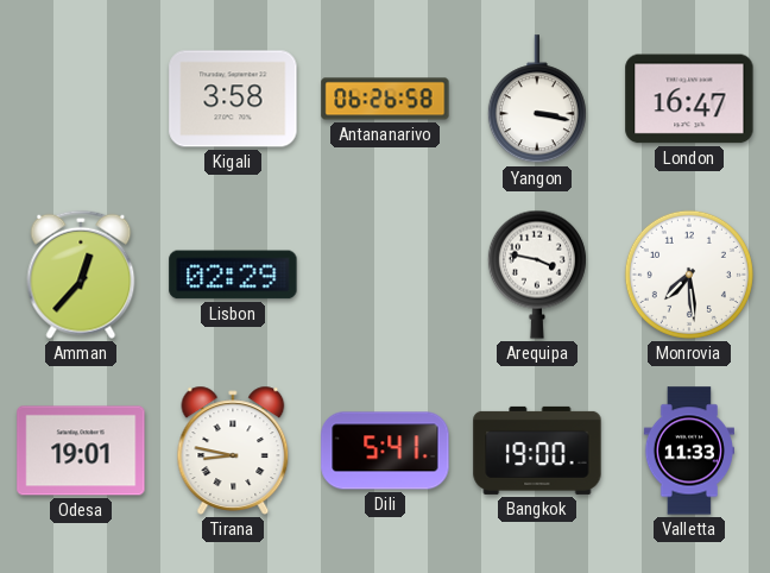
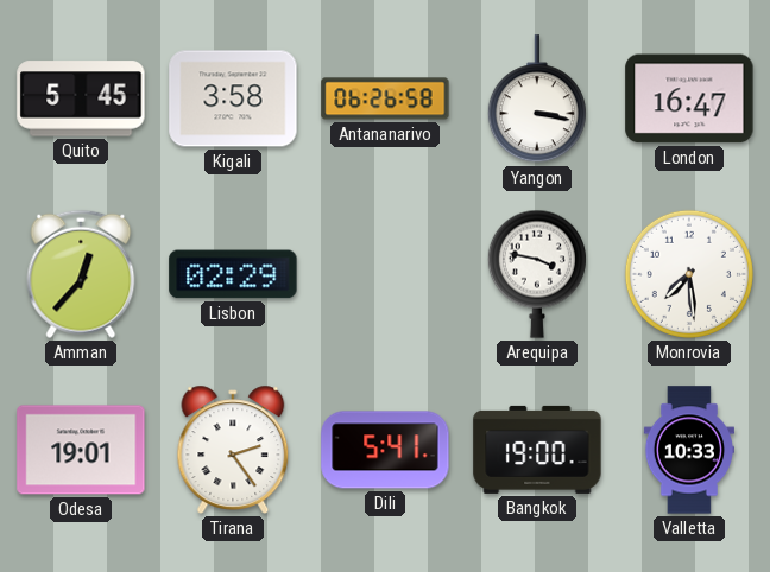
Quito: none -> 5:45
Tirana: 8:47 -> 2:24
Valletta: 11:33 -> 10:33
